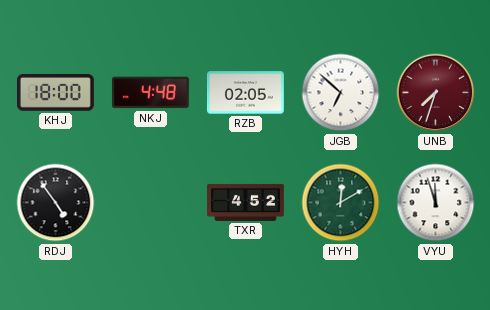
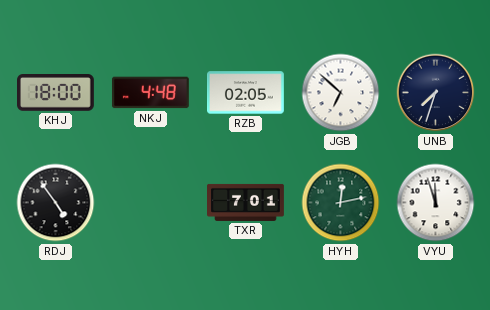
UNB dial: burgundy -> navy
TXR: 4:52 -> 7:01
HYH: 12:10 -> 12:13
